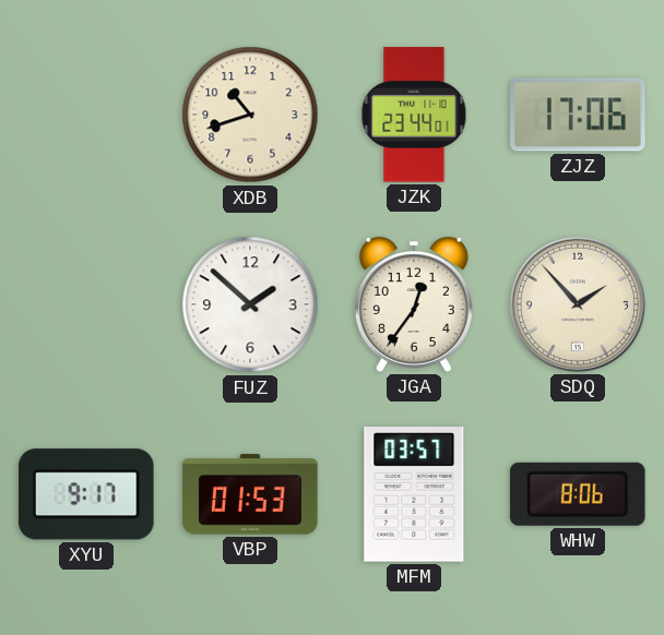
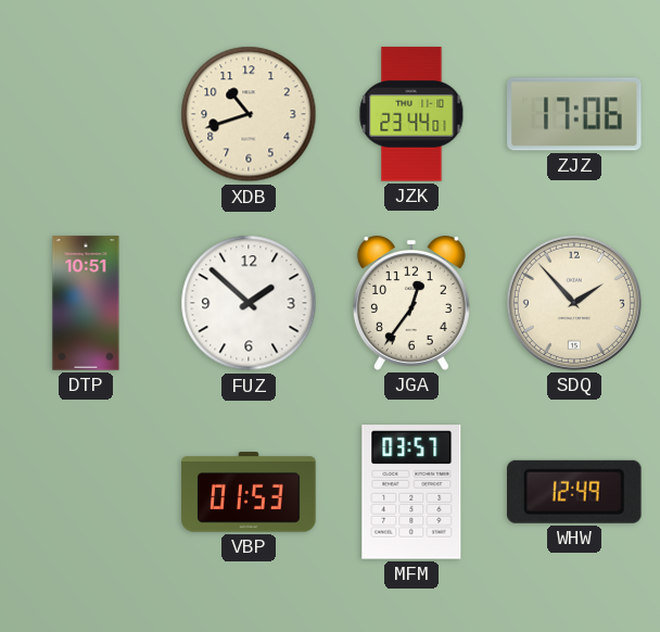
DTP: none -> 10:51
XYU: 9:17 -> none
WHW: 8:06 -> 12:49
